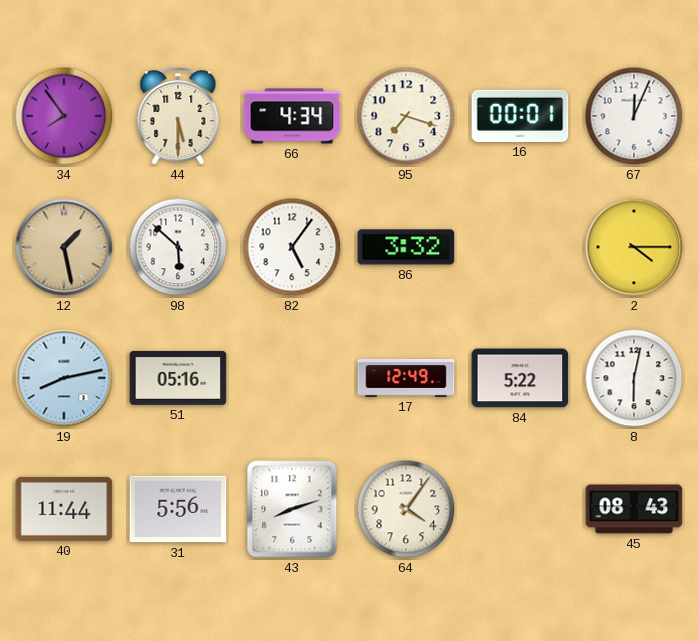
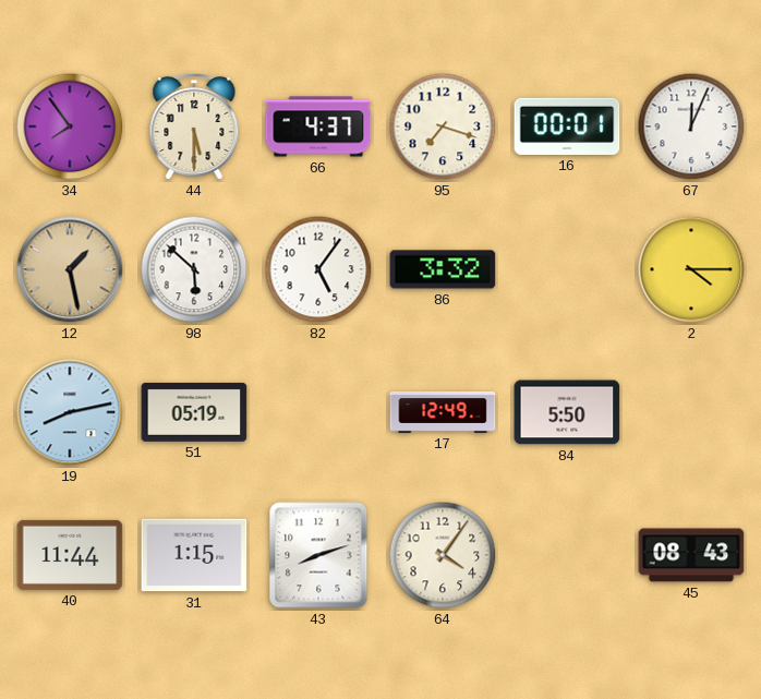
66: 4:34 -> 4:37
51: 05:16 -> 05:19
84: 5:22 -> 5:50
8: 6:02 -> none
31: 5:56 -> 1:15
